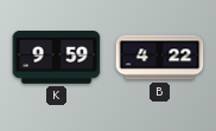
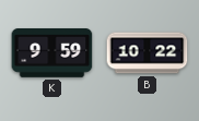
B: 4:22 -> 10:22
